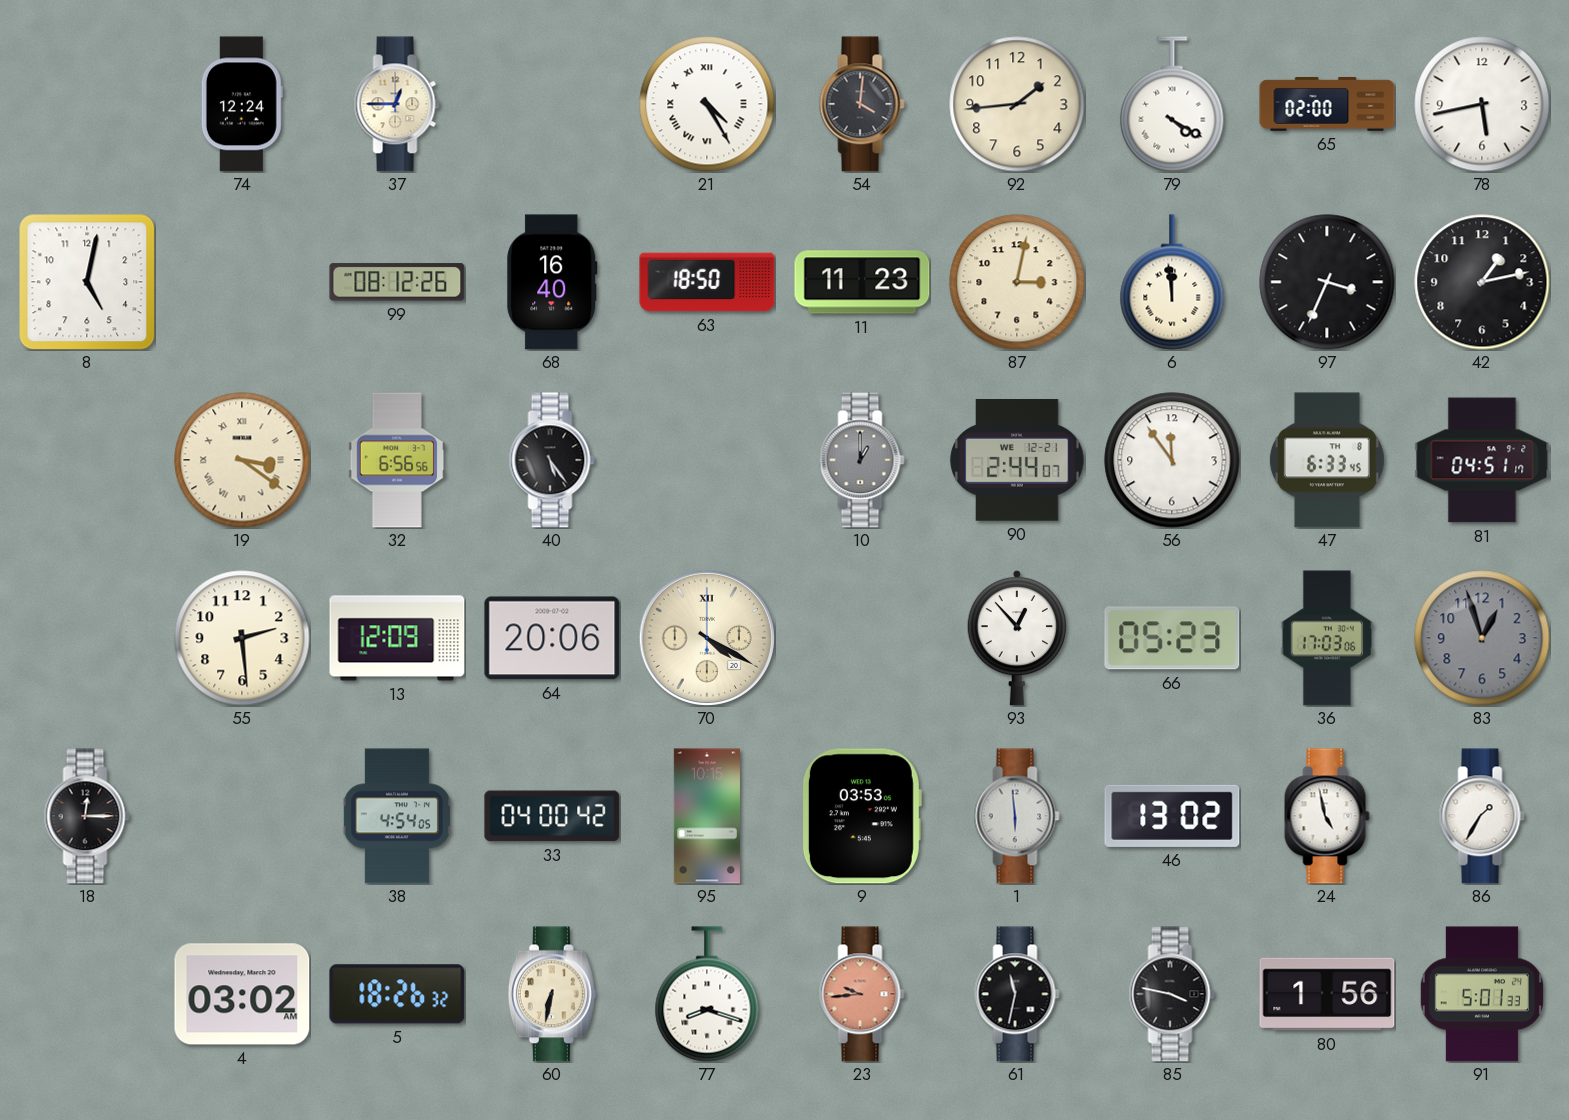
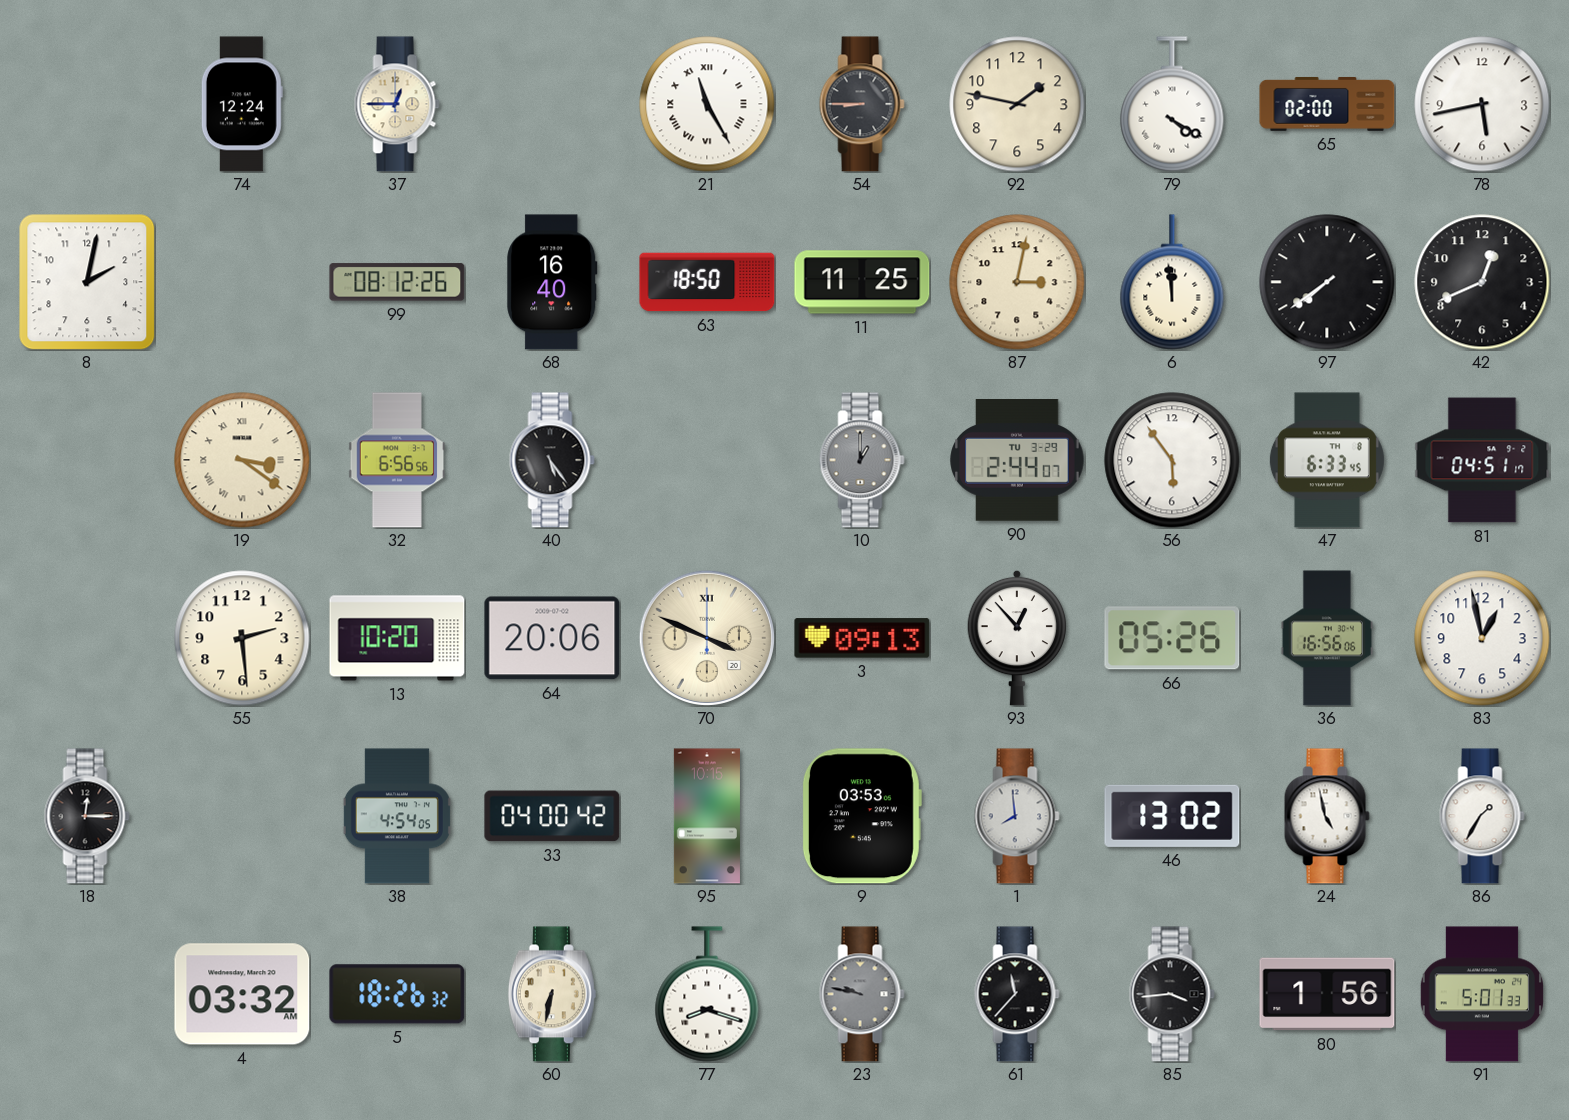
21: 4:25 -> 11:25
54: 4:01 -> 8:45
92: 1:44 -> 1:47
8: 5:02 -> 2:02
11: 11:23 -> 11:25
97: 3:34 -> 7:39
42: 1:13 -> 12:41
90 date: WE 12-21 -> TU 3-29
56: 11:54 -> 5:54
13: 12:09 -> 10:20
70: 4:20 -> 3:49
3: none -> 09:13
66: 05:23 -> 05:26
36: 17:03 -> 16:56
83: 12:57 -> 12:58
83 dial: grey -> white
1: 5:59 -> 7:59
4: 03:02 -> 03:32
23: 9:44 -> 9:47
23 dial: salmon -> grey
61: 11:32 -> 11:37
85: 3:47 -> 3:44
